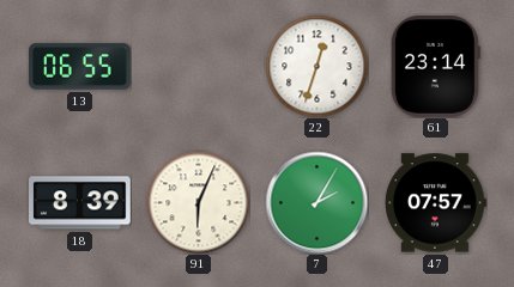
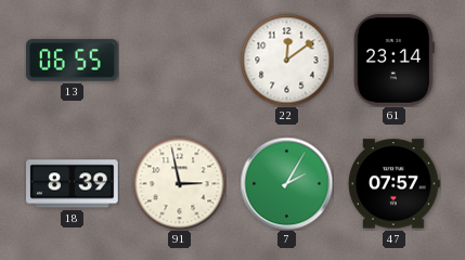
22: 12:33 -> 12:09
91: 6:04 -> 2:58
